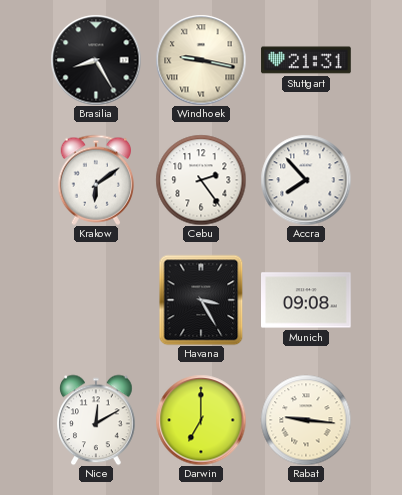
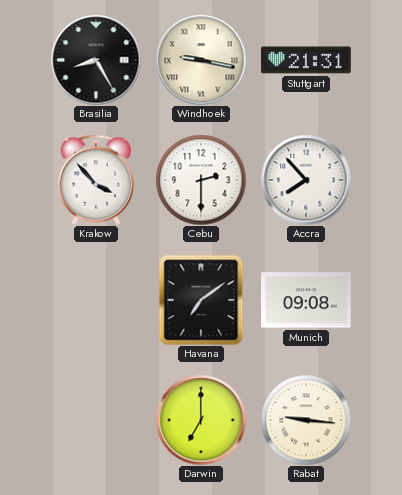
Krakow: 6:09 -> 3:53
Cebu: 2:24 -> 2:30
Havana: 3:25 -> 7:09
Nice: 12:10 -> none
